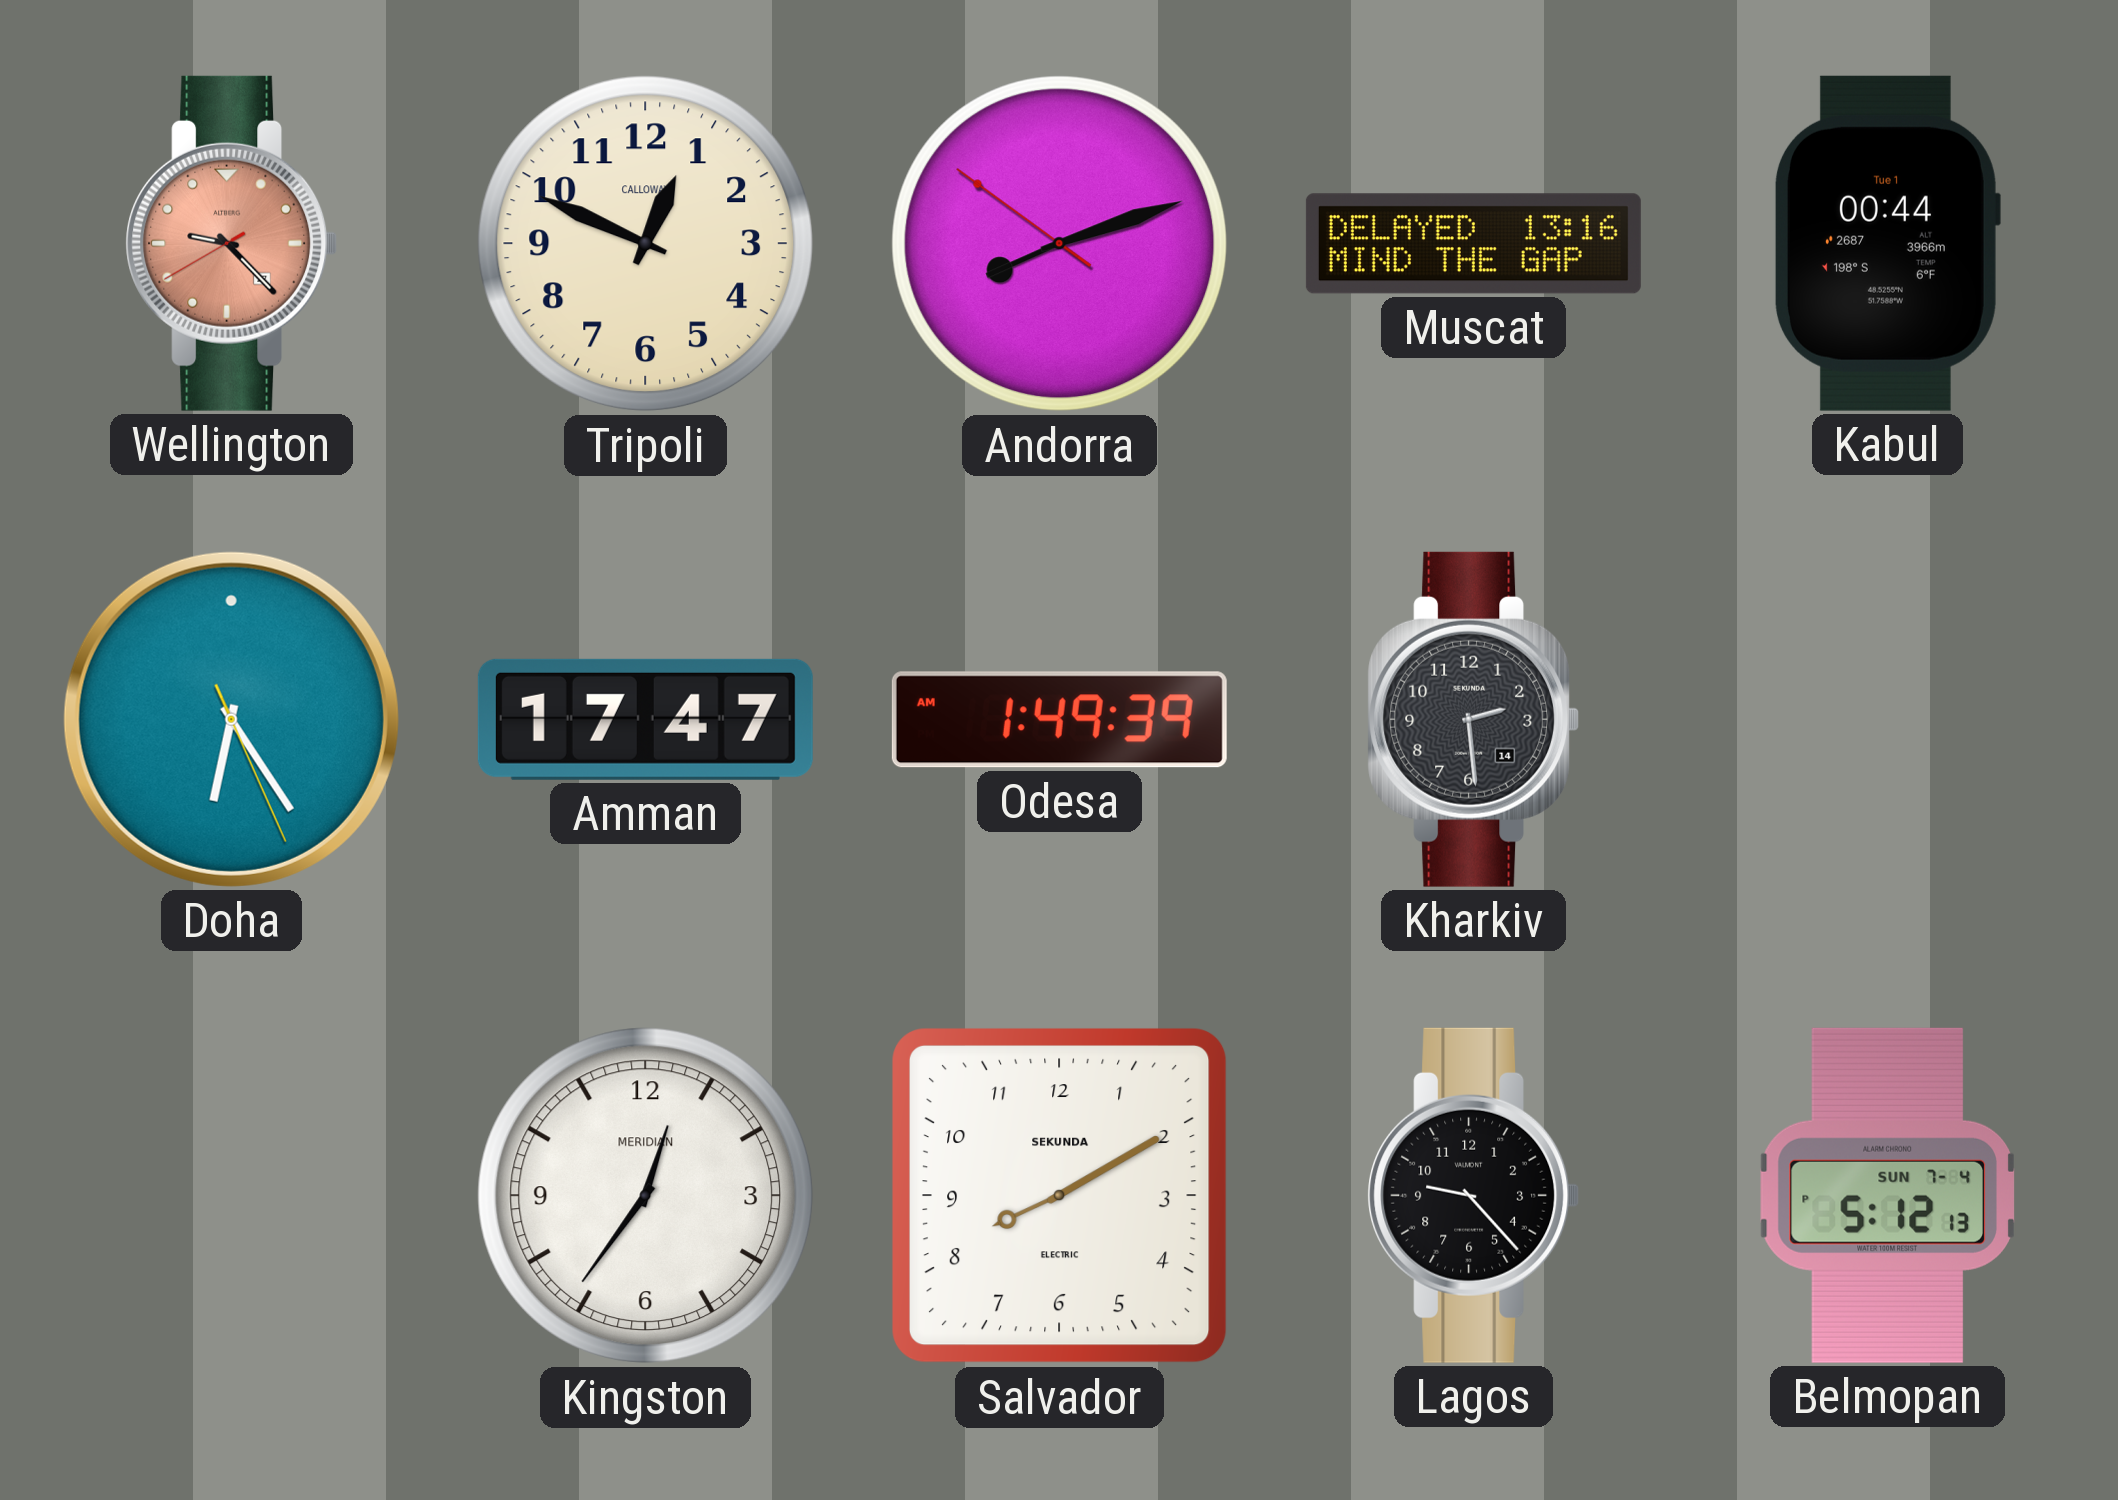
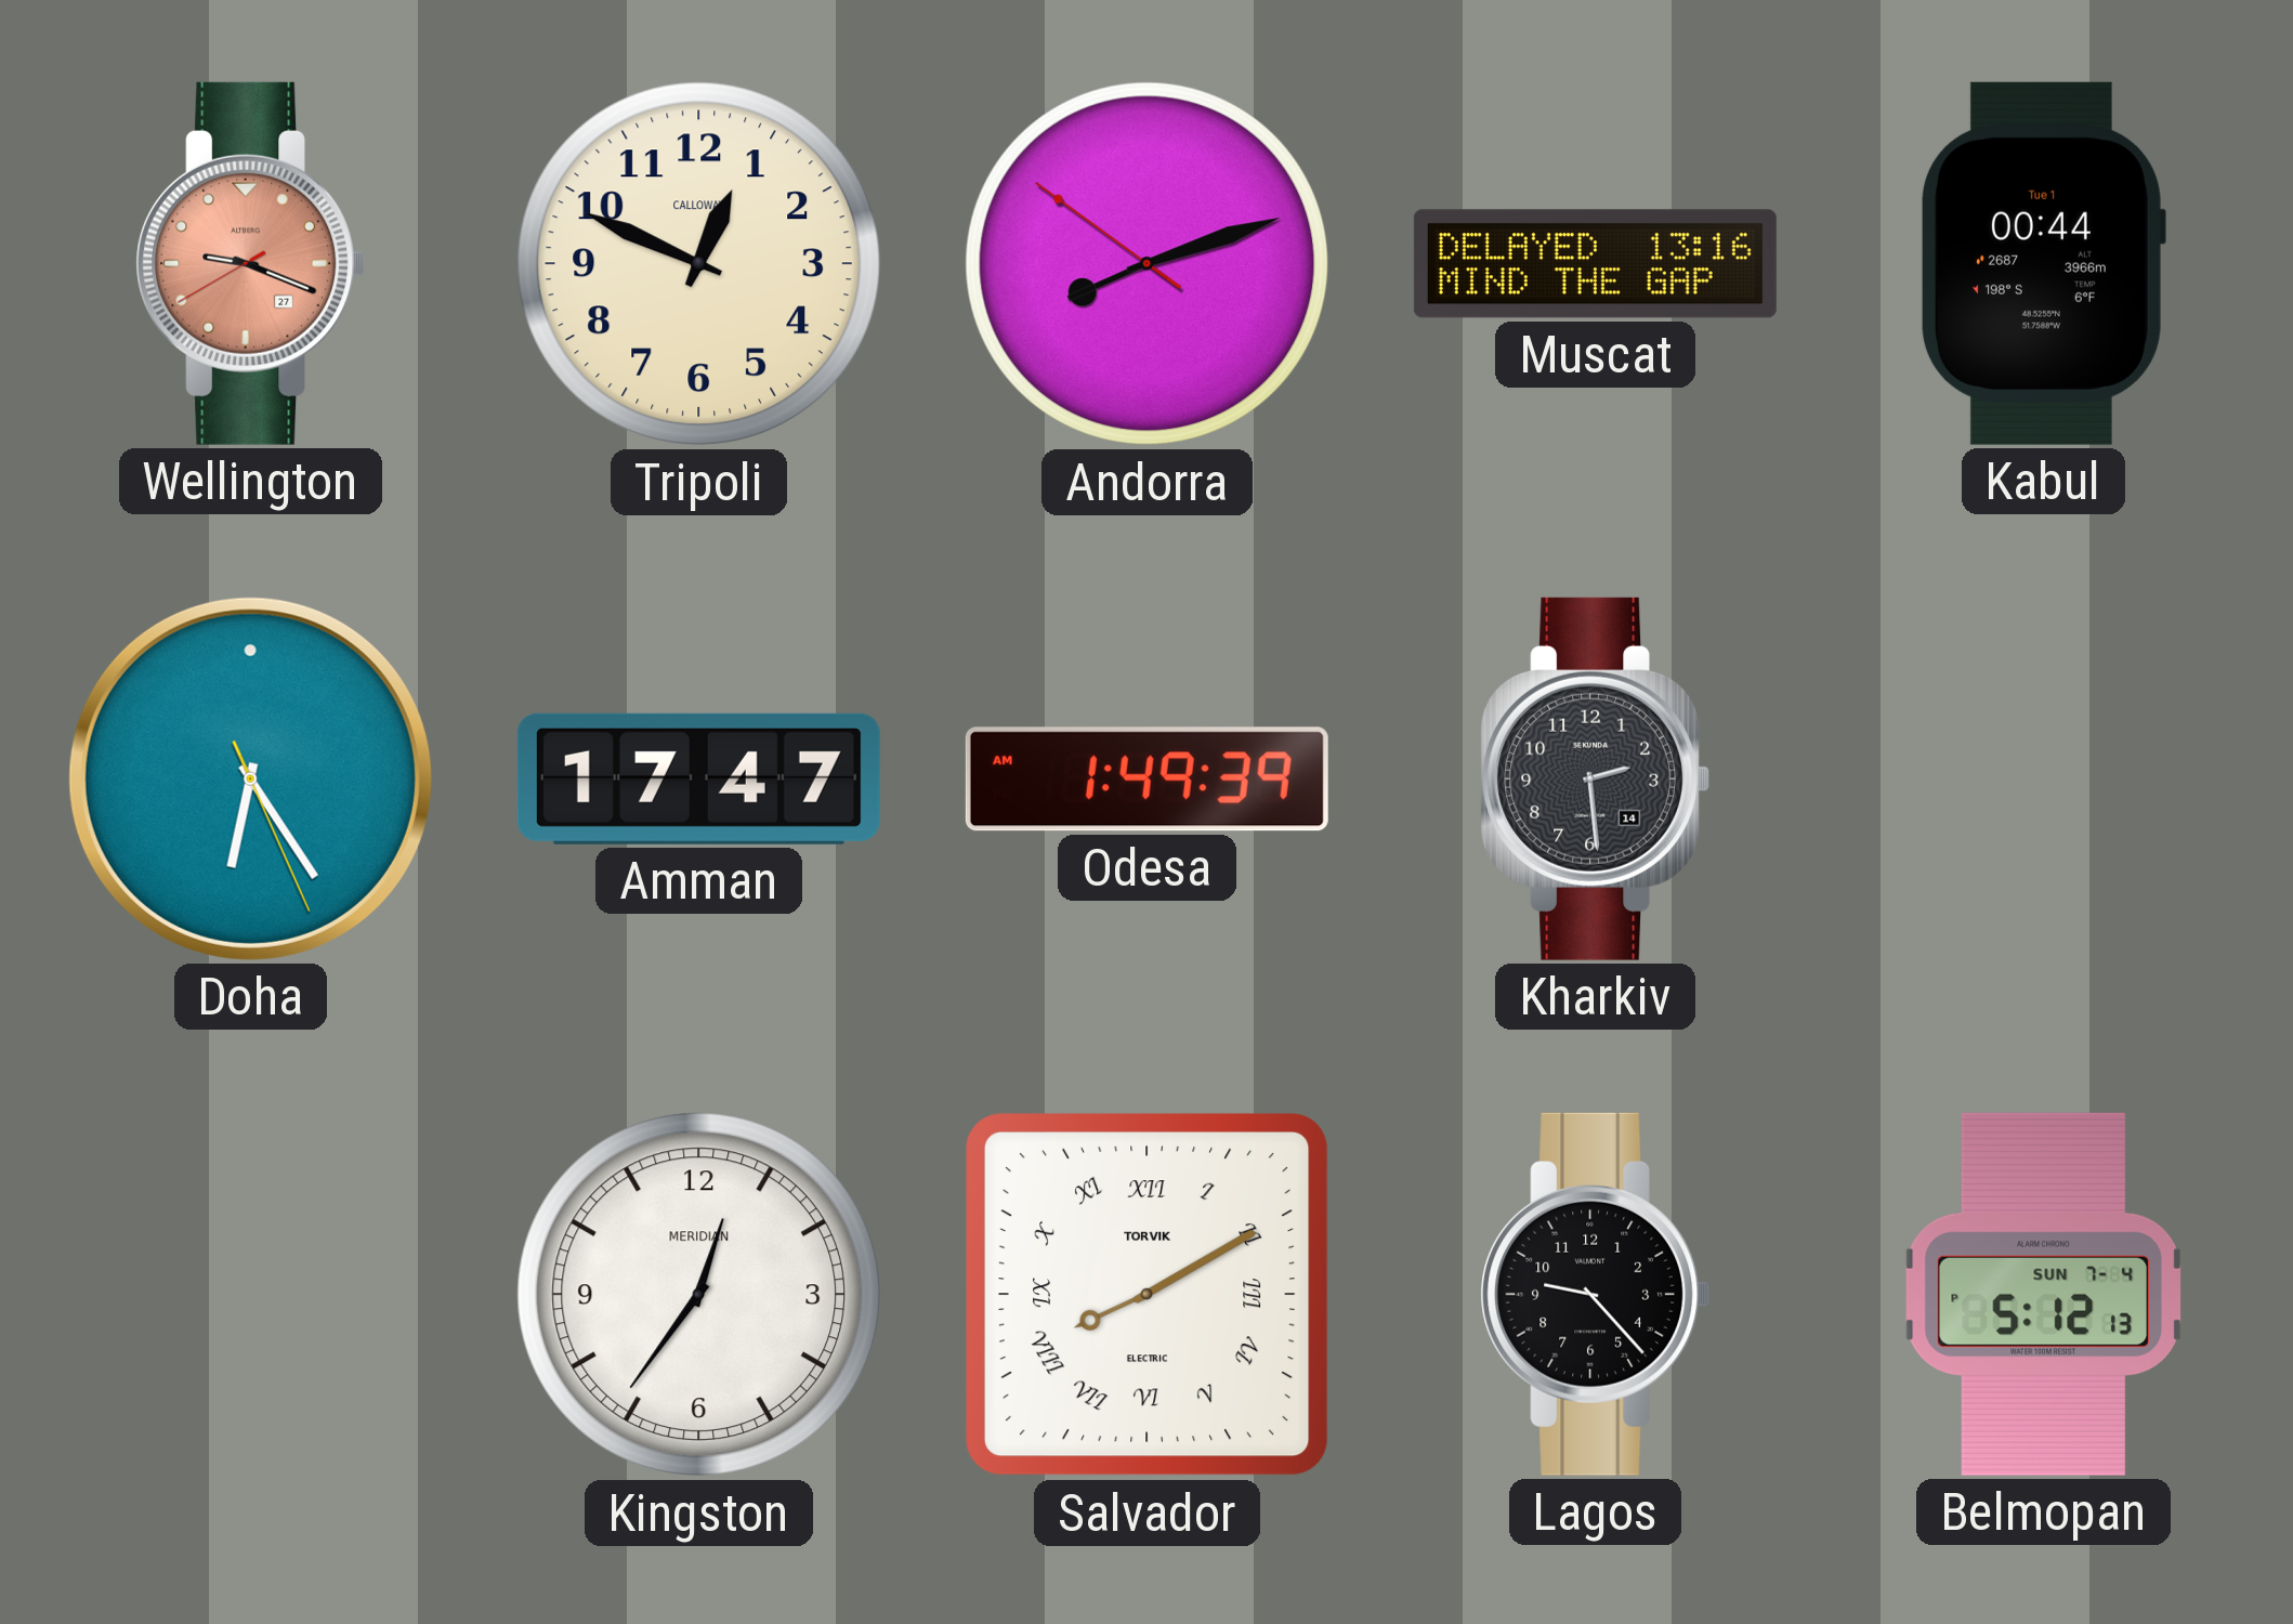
Wellington: 9:22 -> 9:18
Salvador numerals: Arabic -> Roman
Salvador brand: SEKUNDA -> TORVIK
